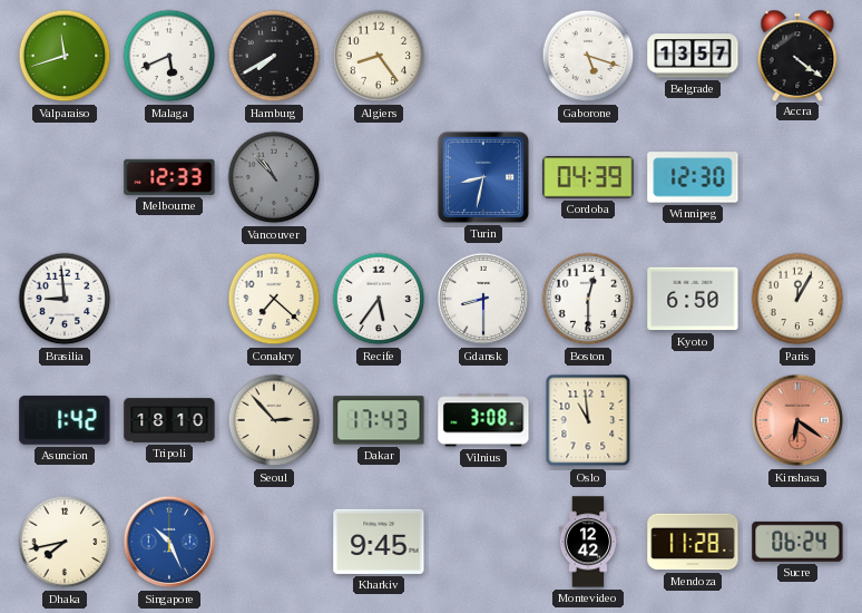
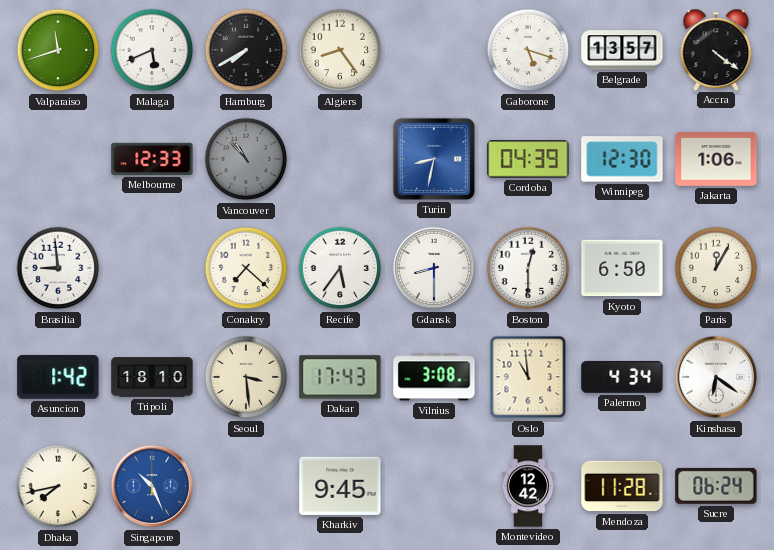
Jakarta: none -> 1:06
Seoul: 2:53 -> 3:29
Palermo: none -> 4:34
Kinshasa dial: salmon -> white
